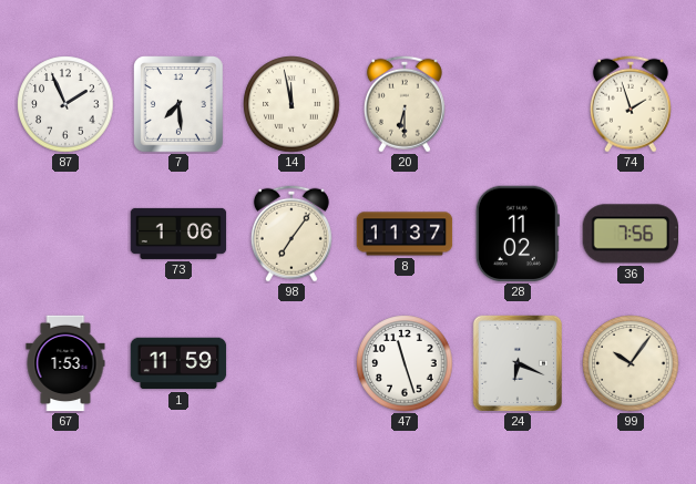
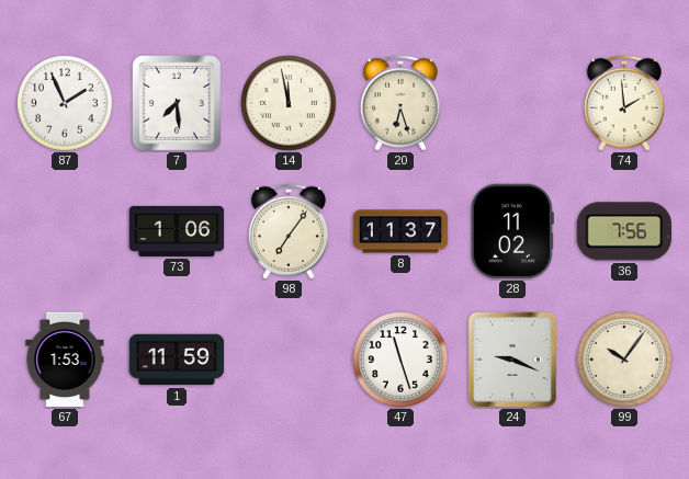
20: 6:30 -> 6:27
74: 1:57 -> 1:59
24: 6:19 -> 9:19
